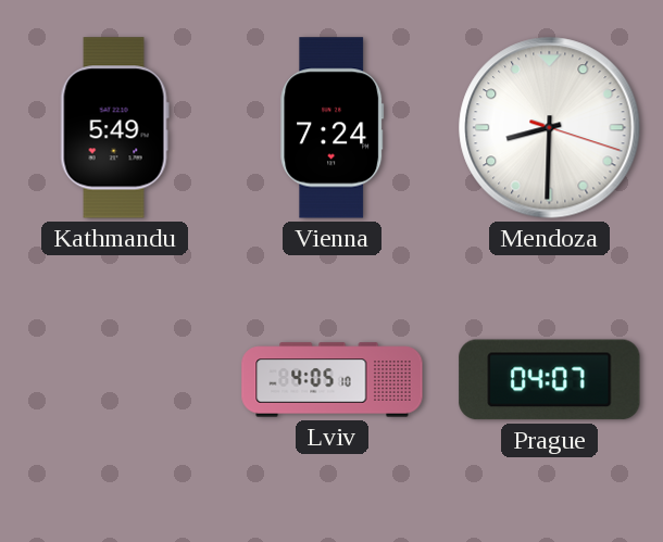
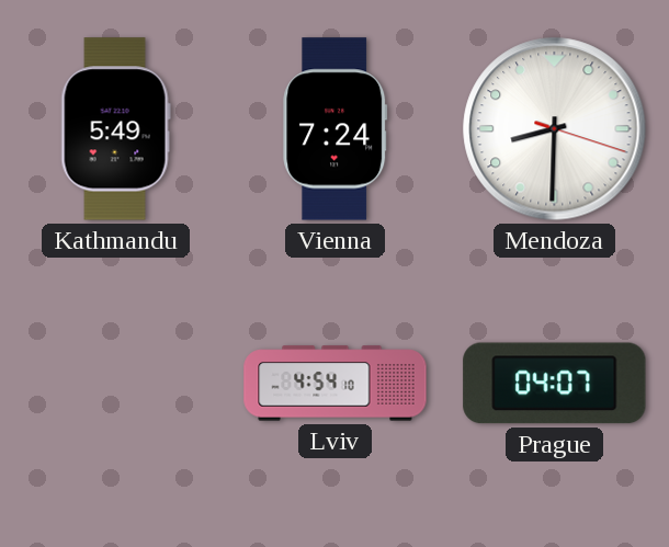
Lviv: 4:05 -> 4:54
